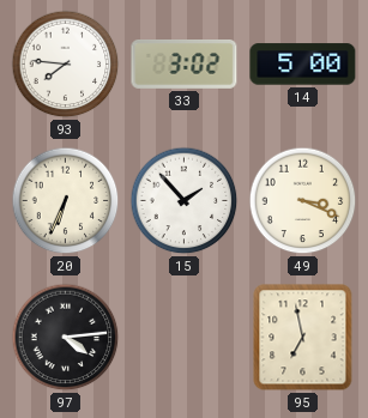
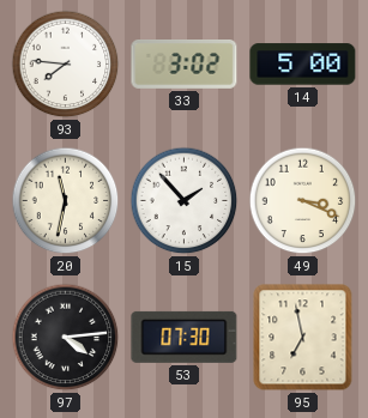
20: 6:34 -> 11:32
53: none -> 07:30
